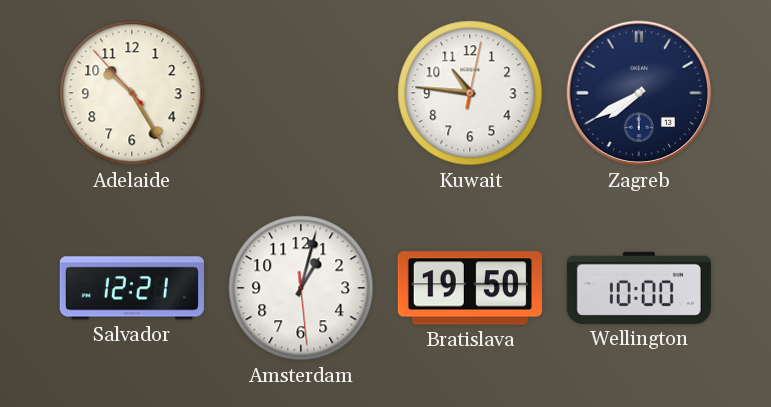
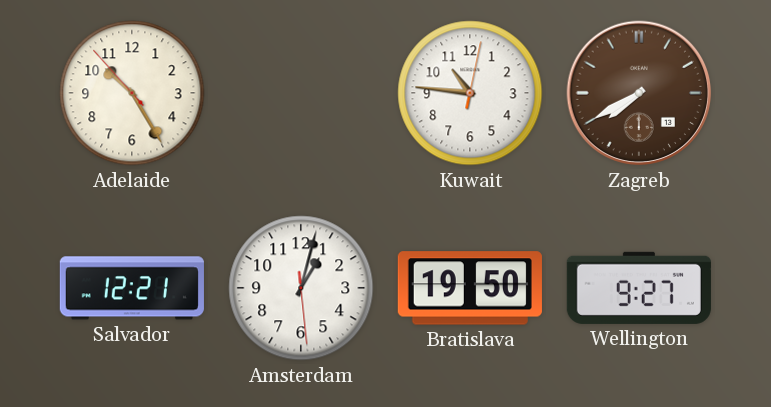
Zagreb dial: navy -> brown
Wellington: 10:00 -> 9:27
